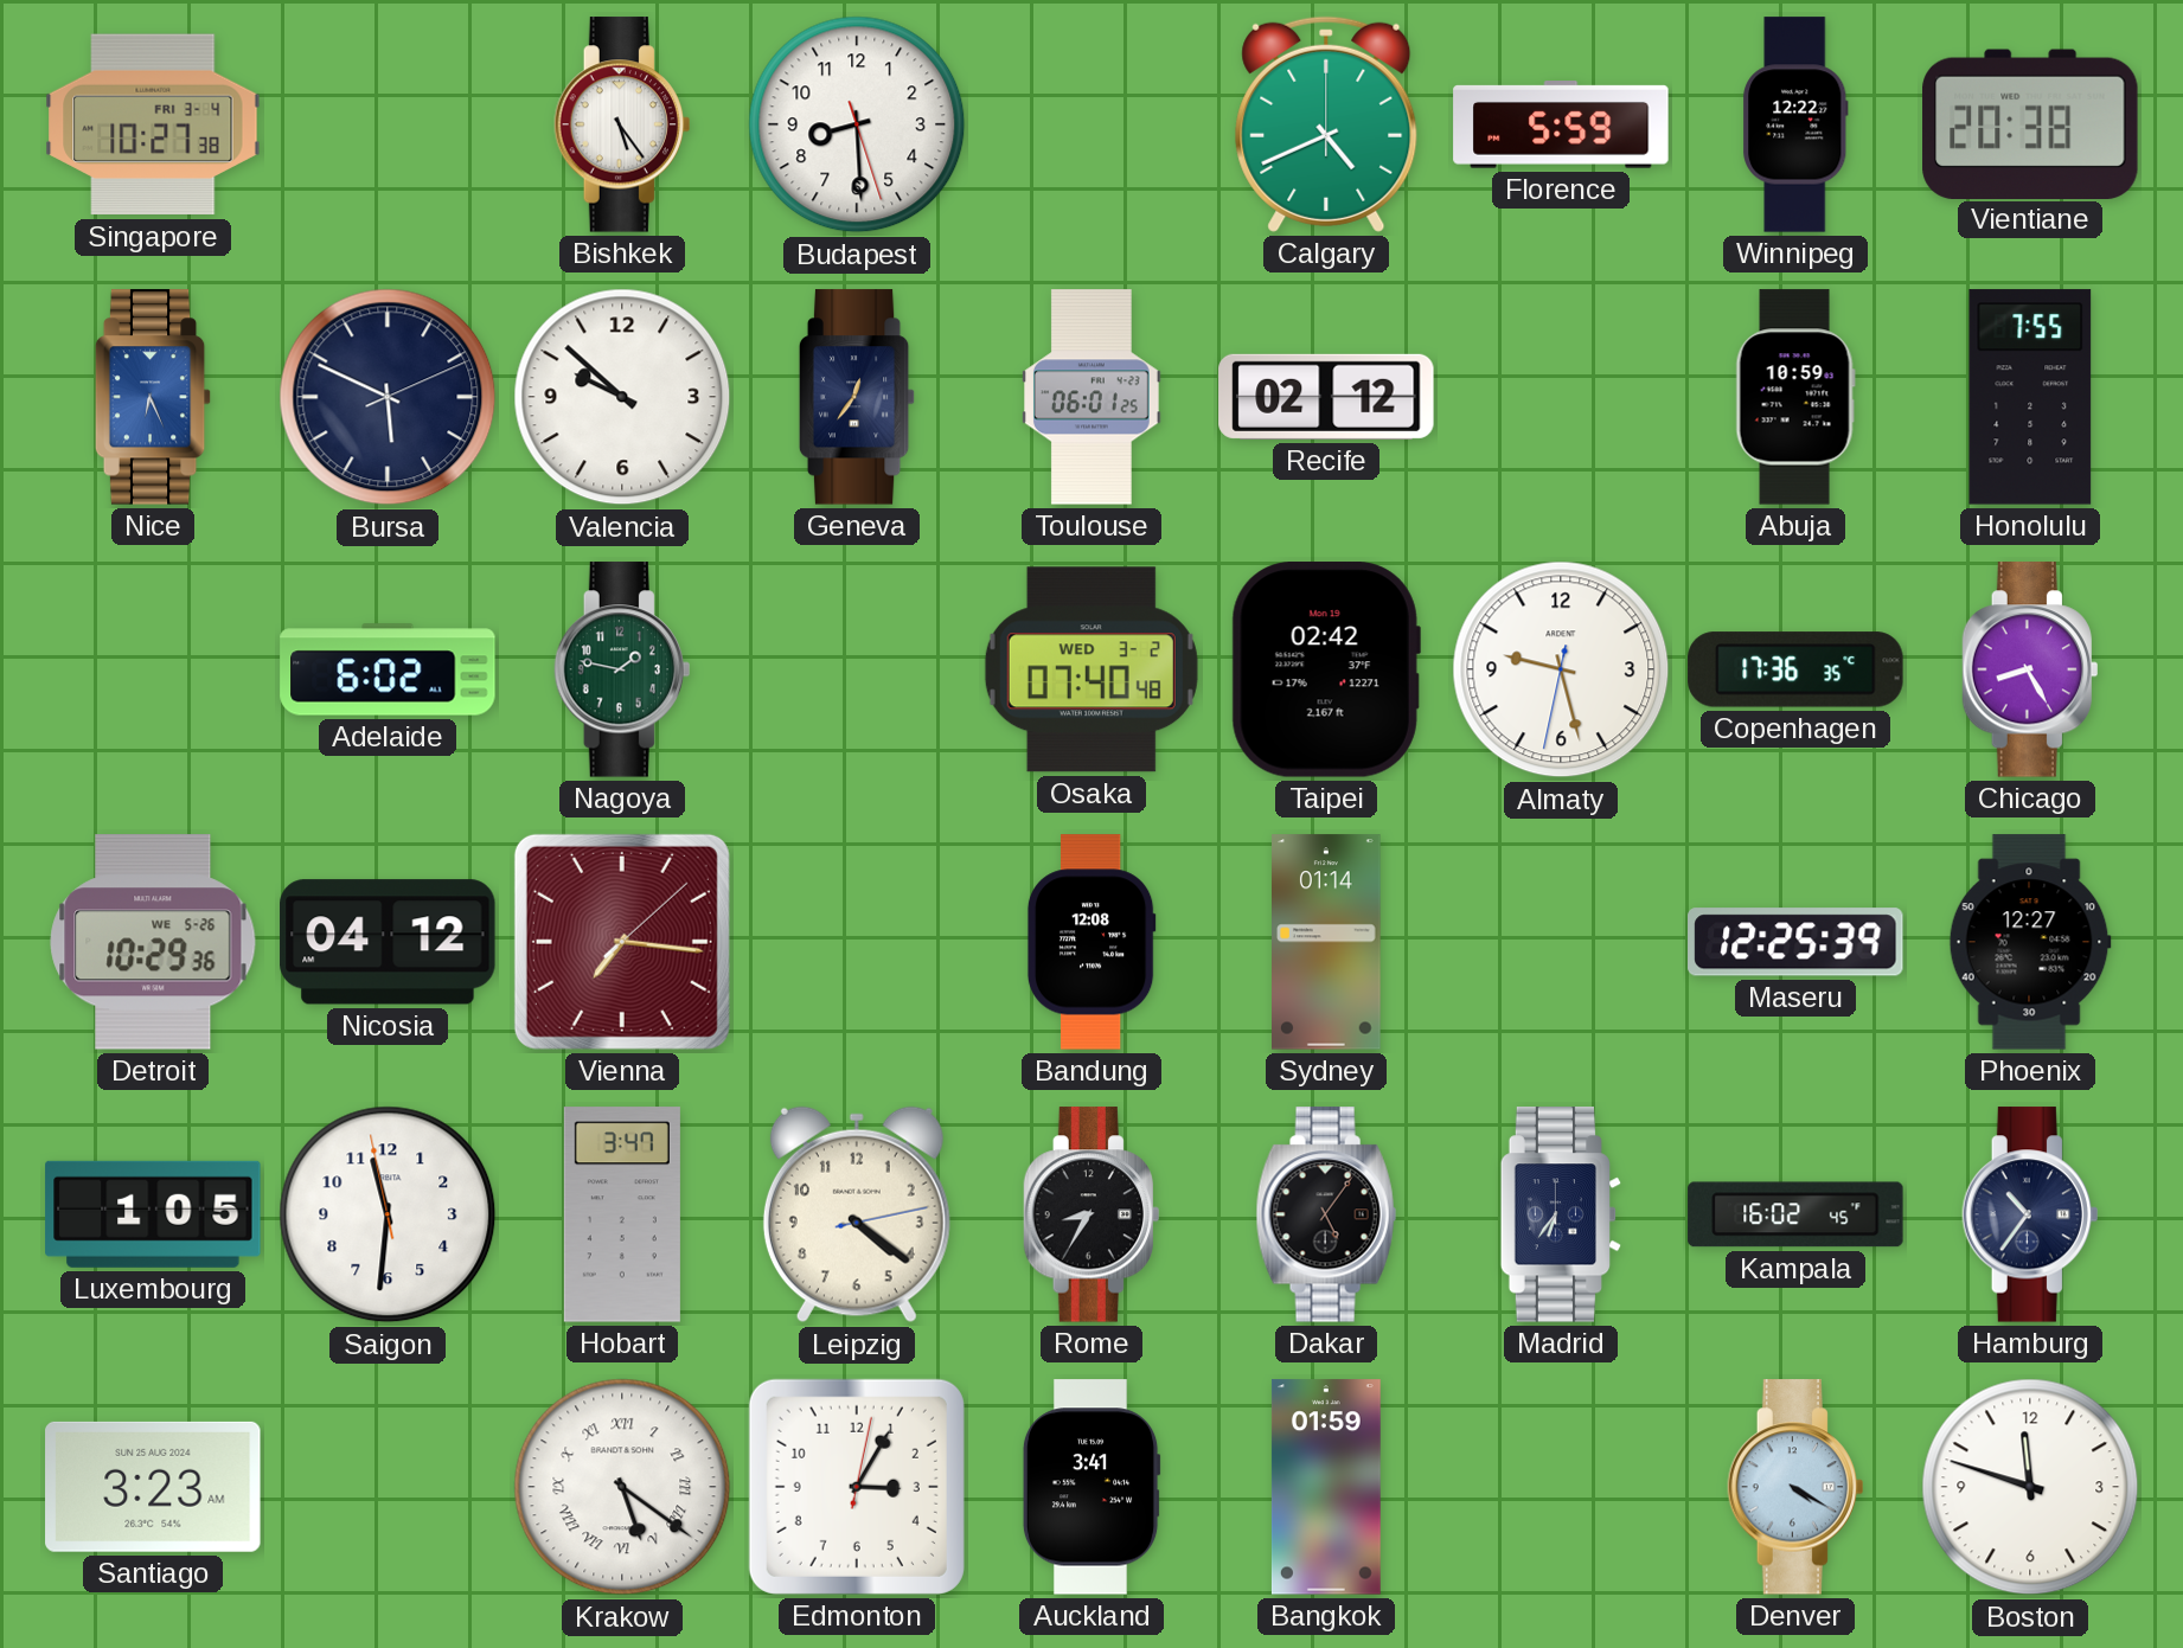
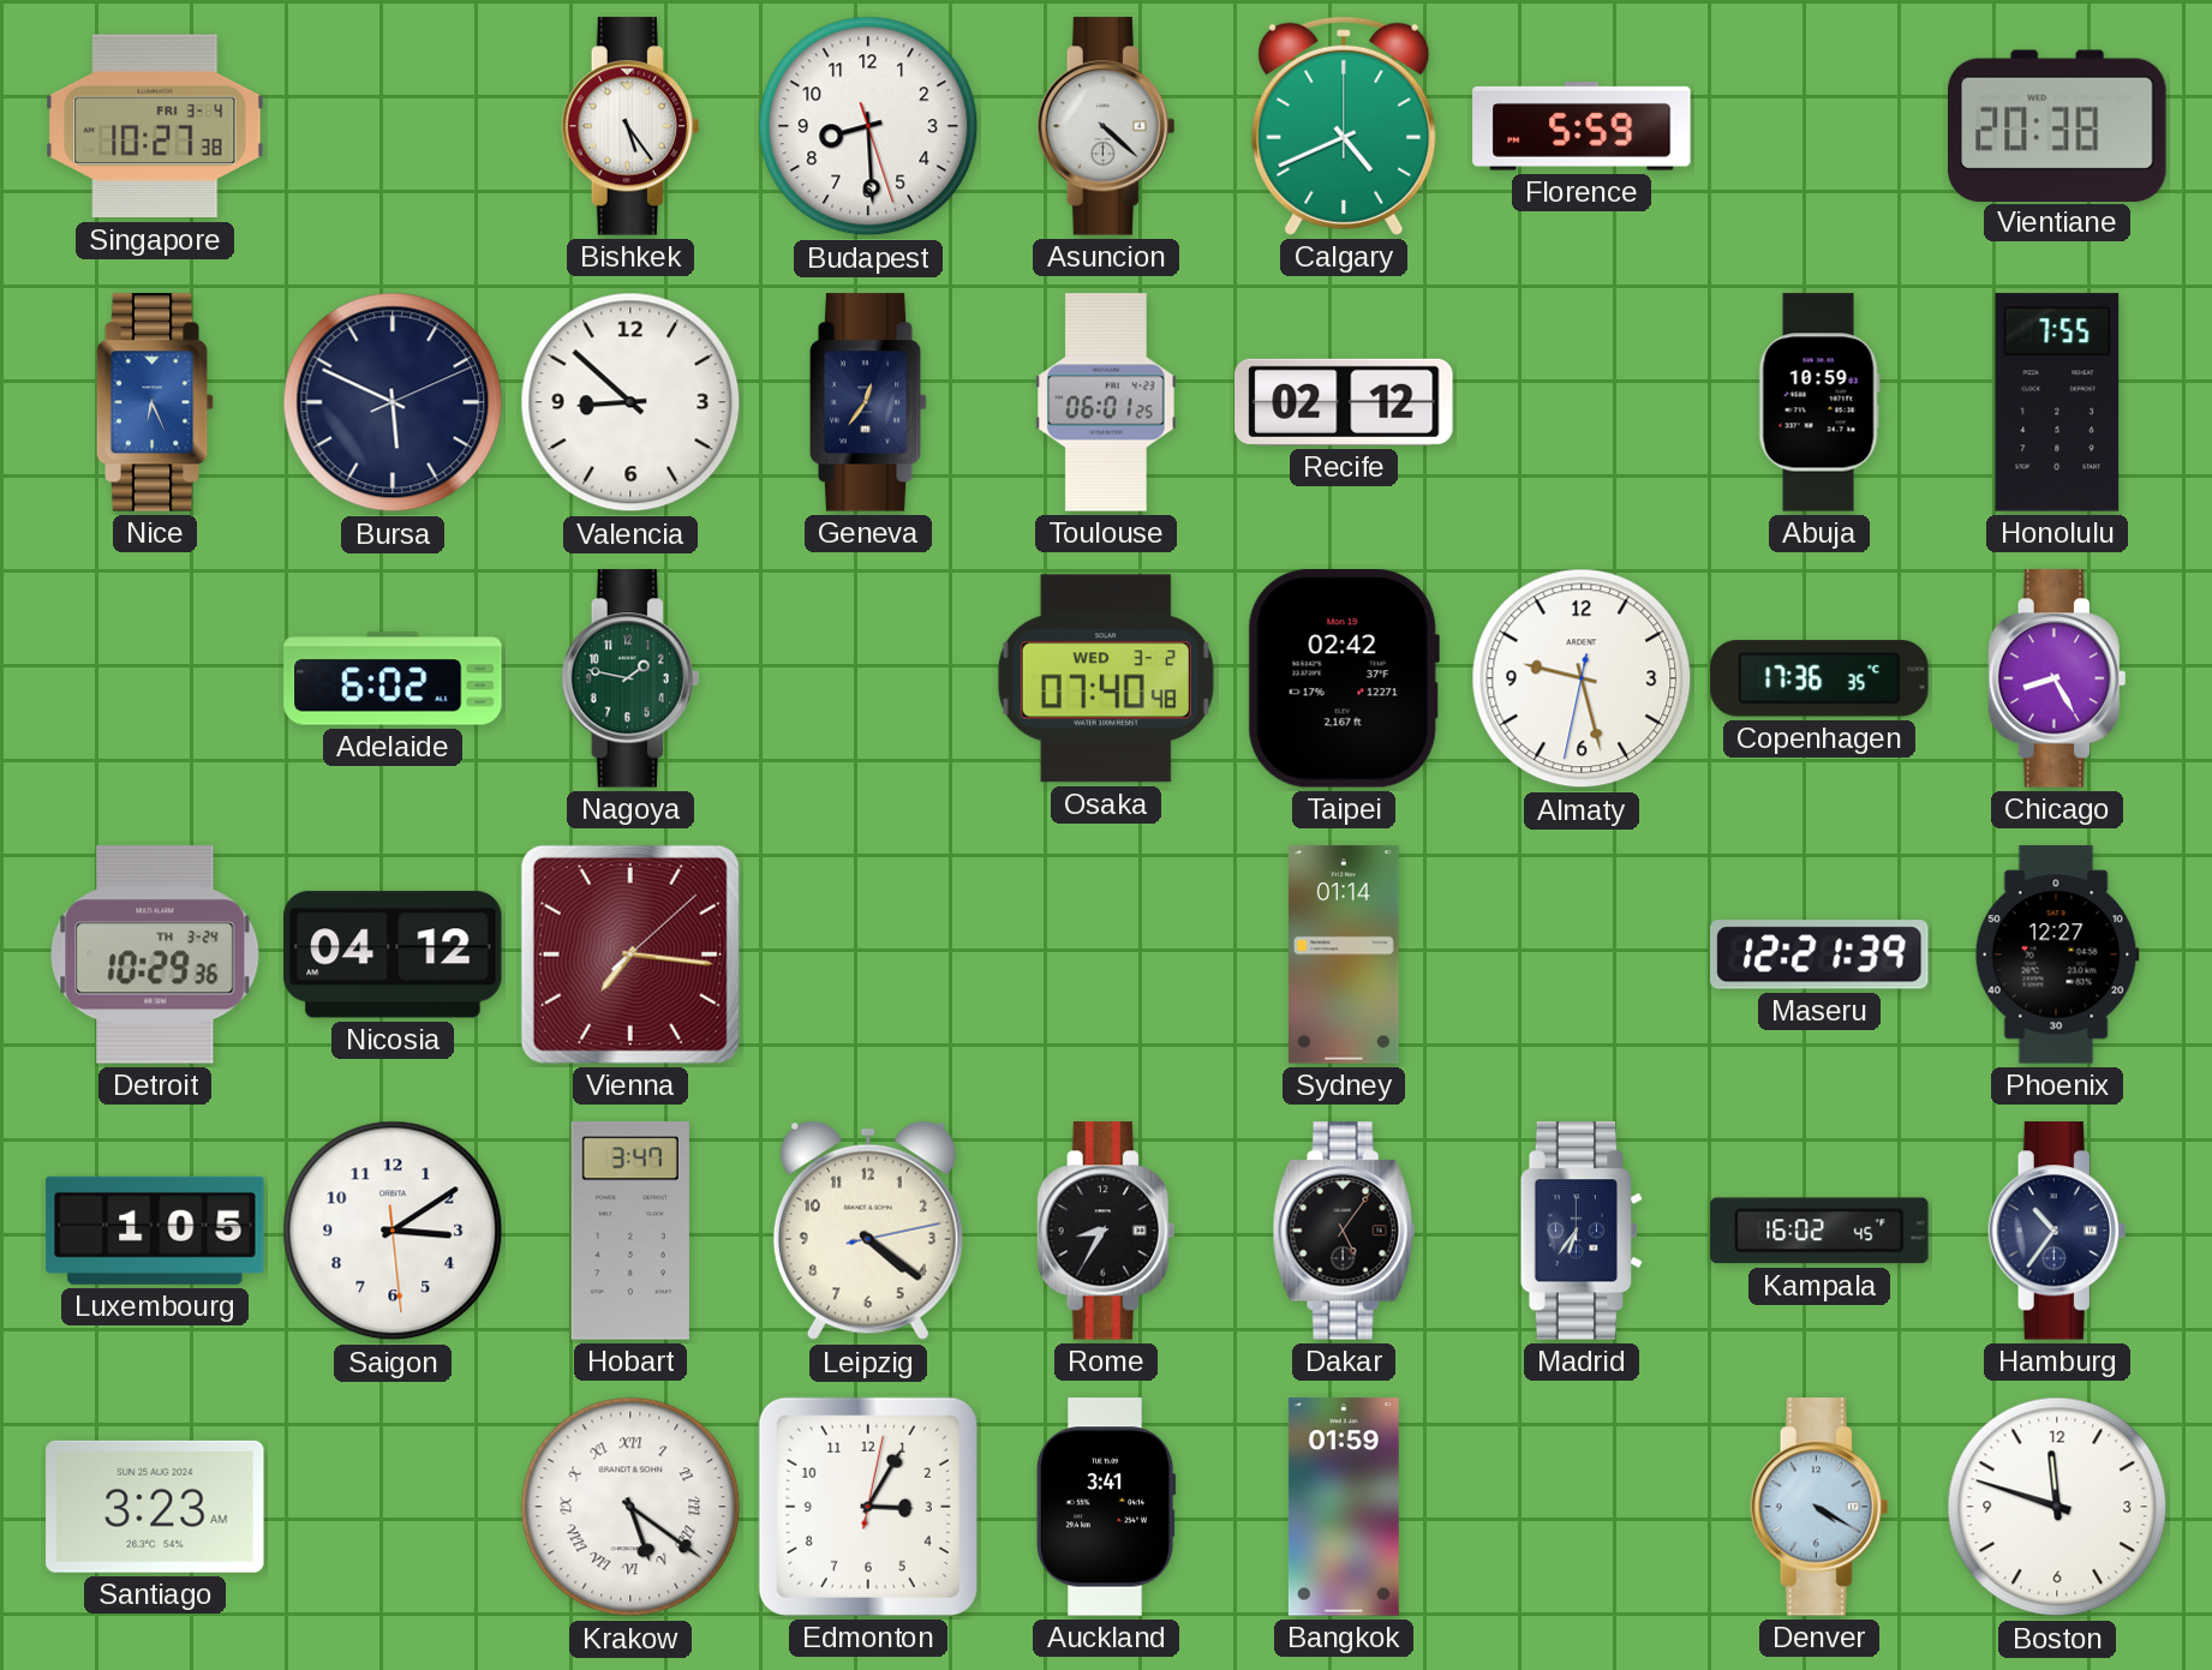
Asuncion: none -> 4:22
Winnipeg: 12:22 -> none
Valencia: 9:52 -> 8:52
Detroit date: WE 5-26 -> TH 3-24
Bandung: 12:08 -> none
Maseru: 12:25 -> 12:21
Saigon: 11:30 -> 3:09
